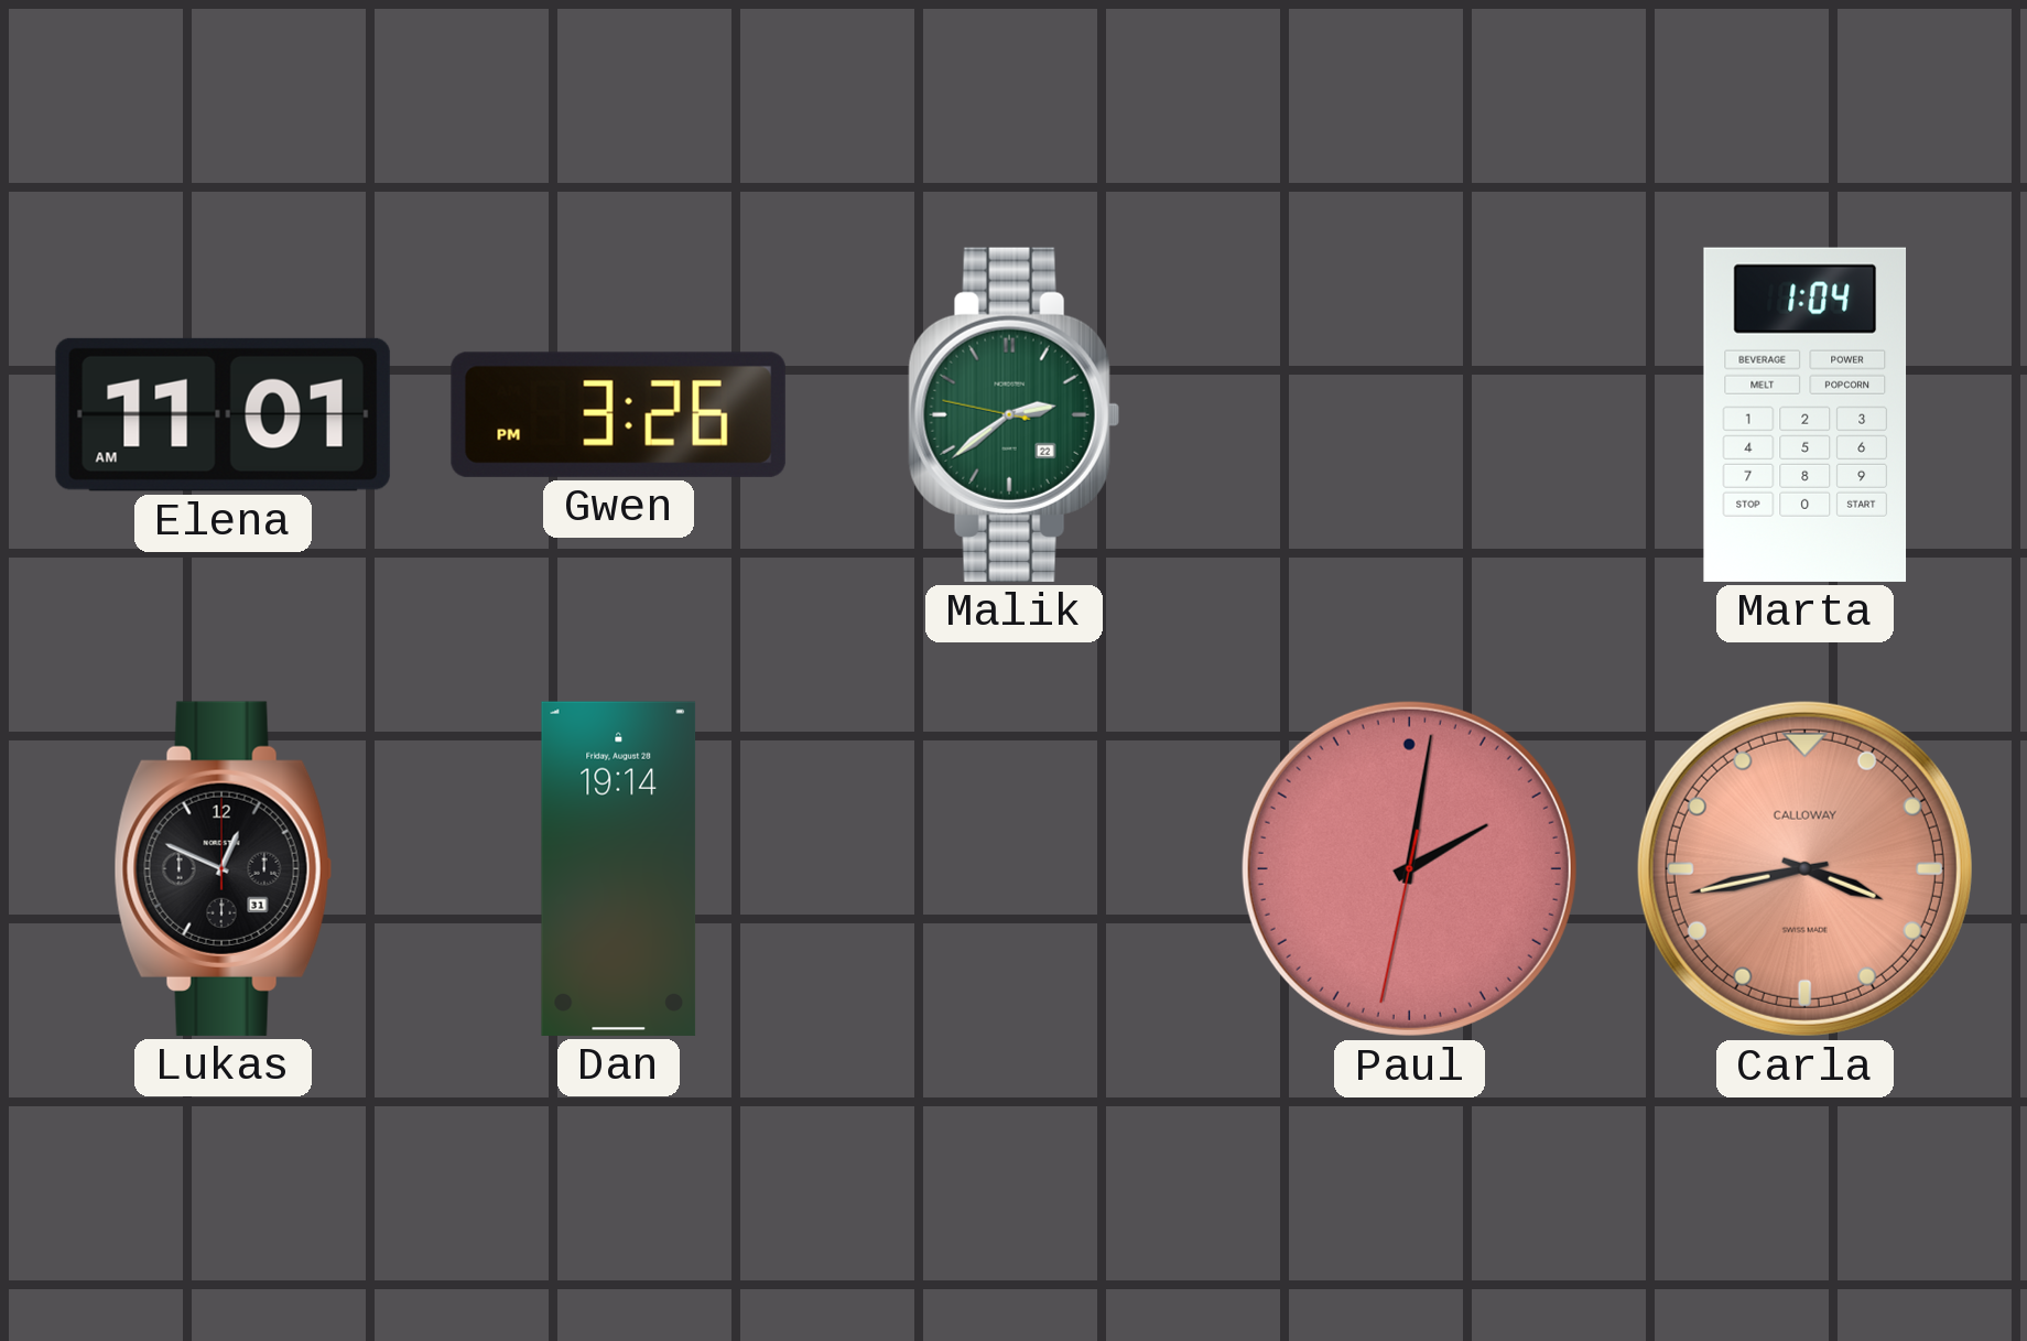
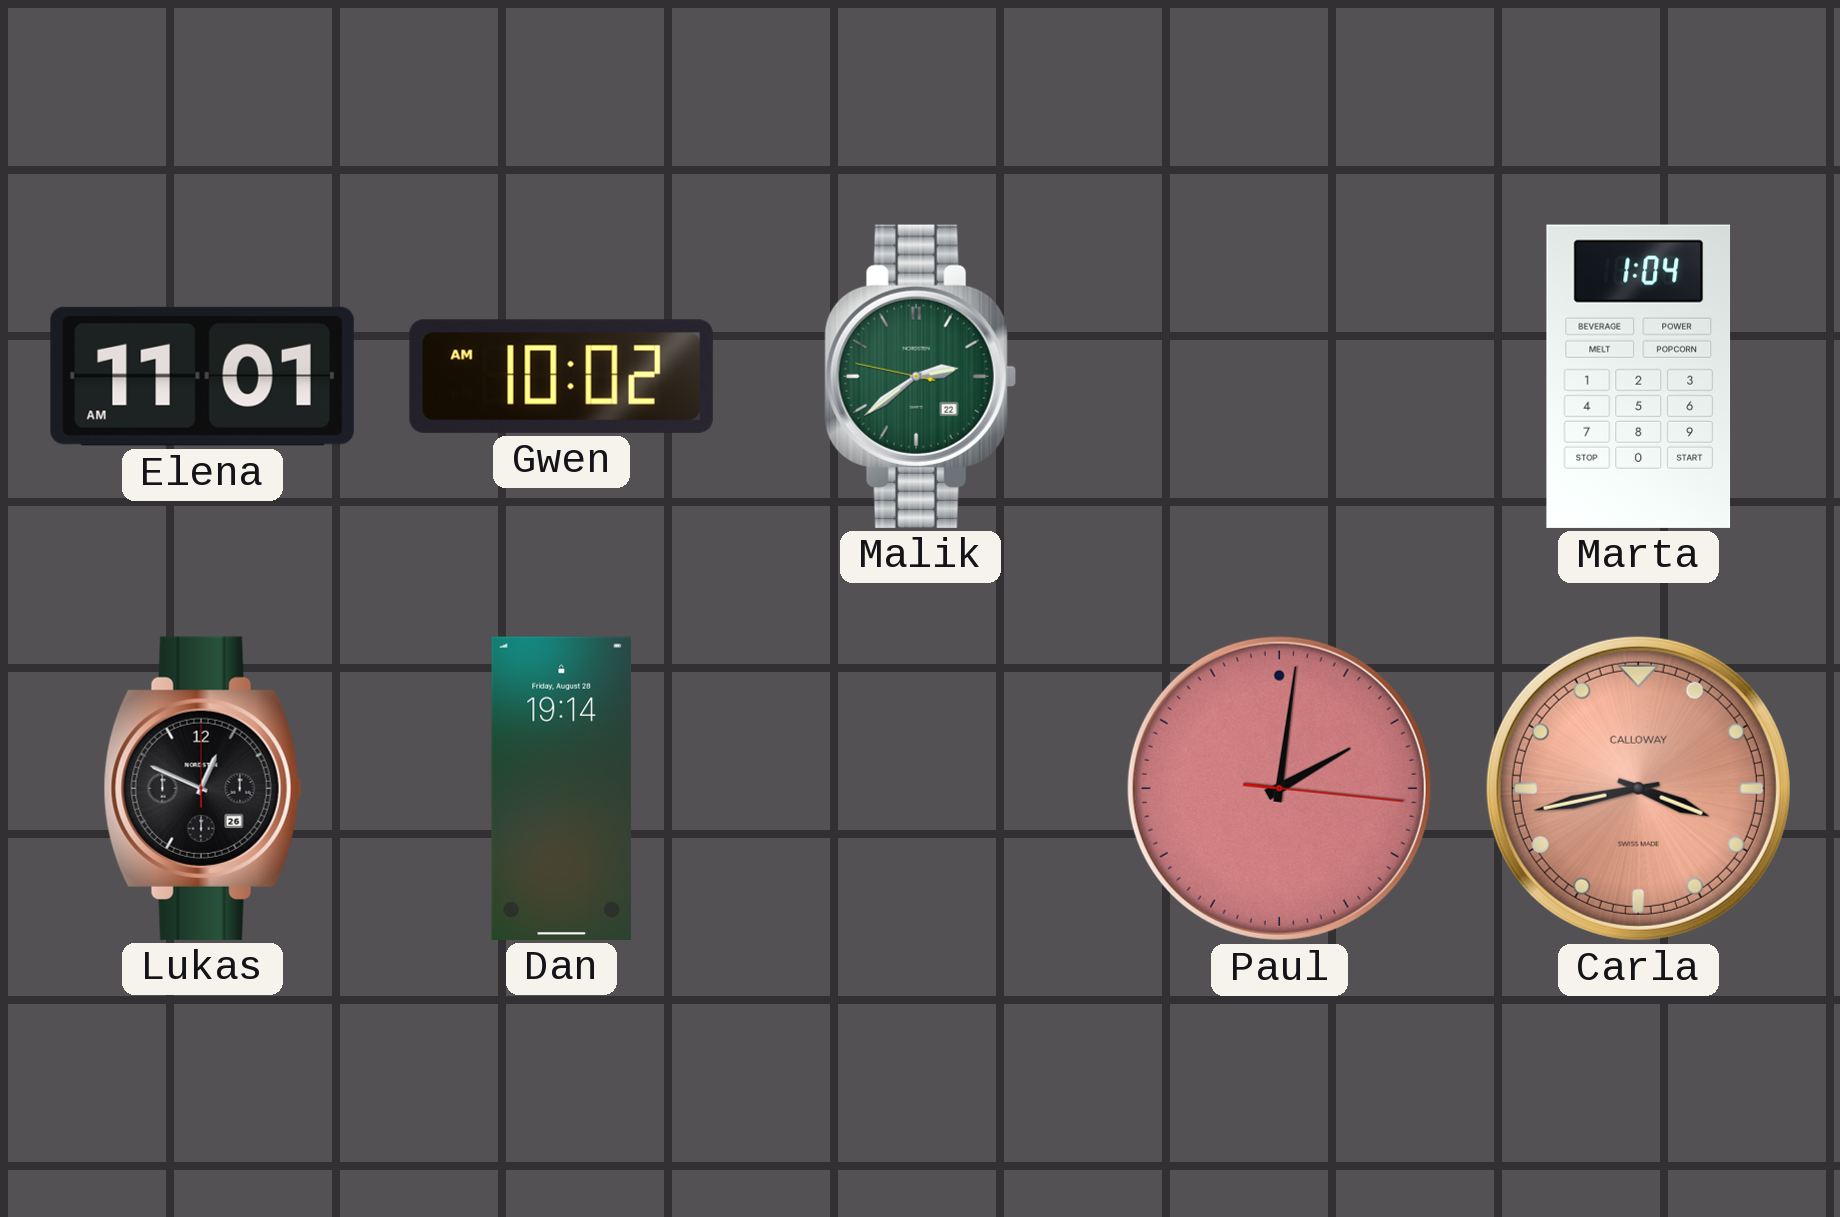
Gwen: 3:26 -> 10:02
Lukas date: 31 -> 26
Paul: 2:01:32 -> 2:01:16
